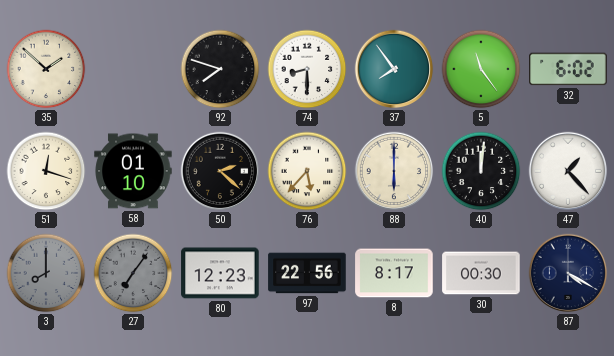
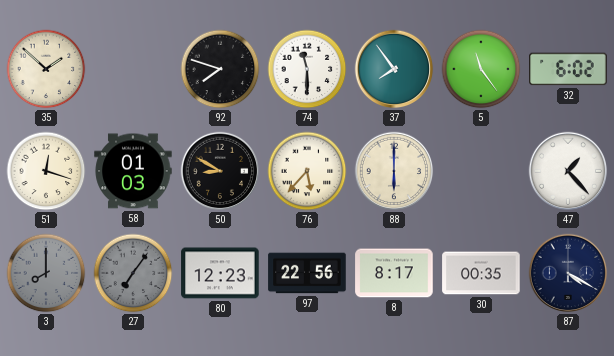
74: 8:30 -> 11:30
58: 01:10 -> 01:03
50: 2:22 -> 8:50
40: 12:01 -> none
30: 00:30 -> 00:35
